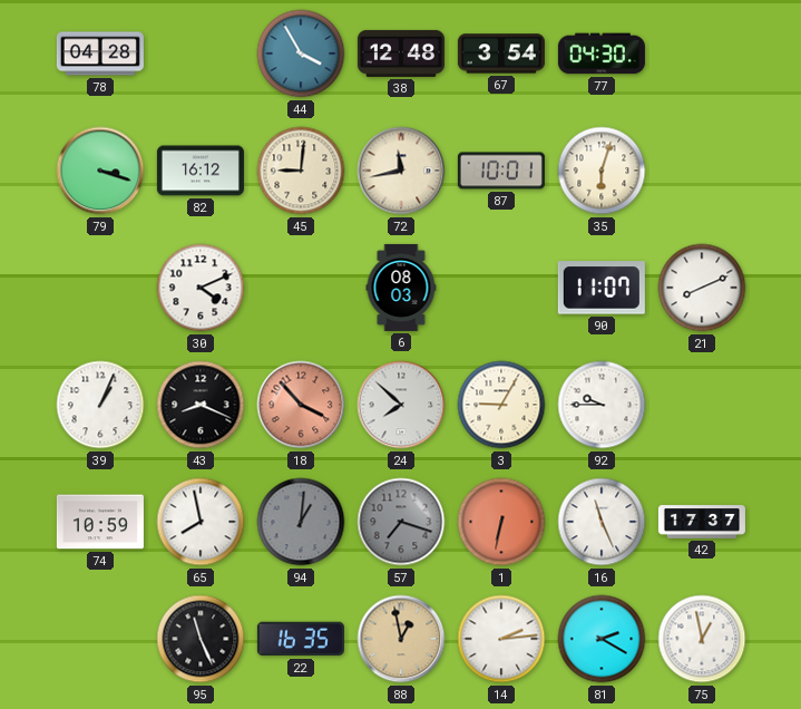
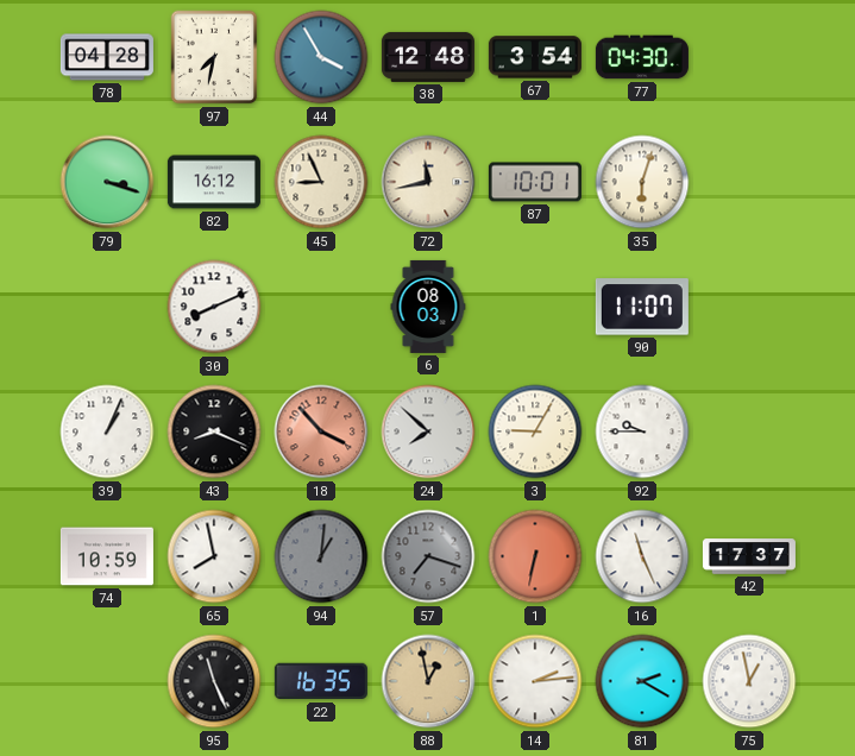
97: none -> 7:32
45: 9:01 -> 8:56
30: 4:11 -> 8:11
21: 8:11 -> none
